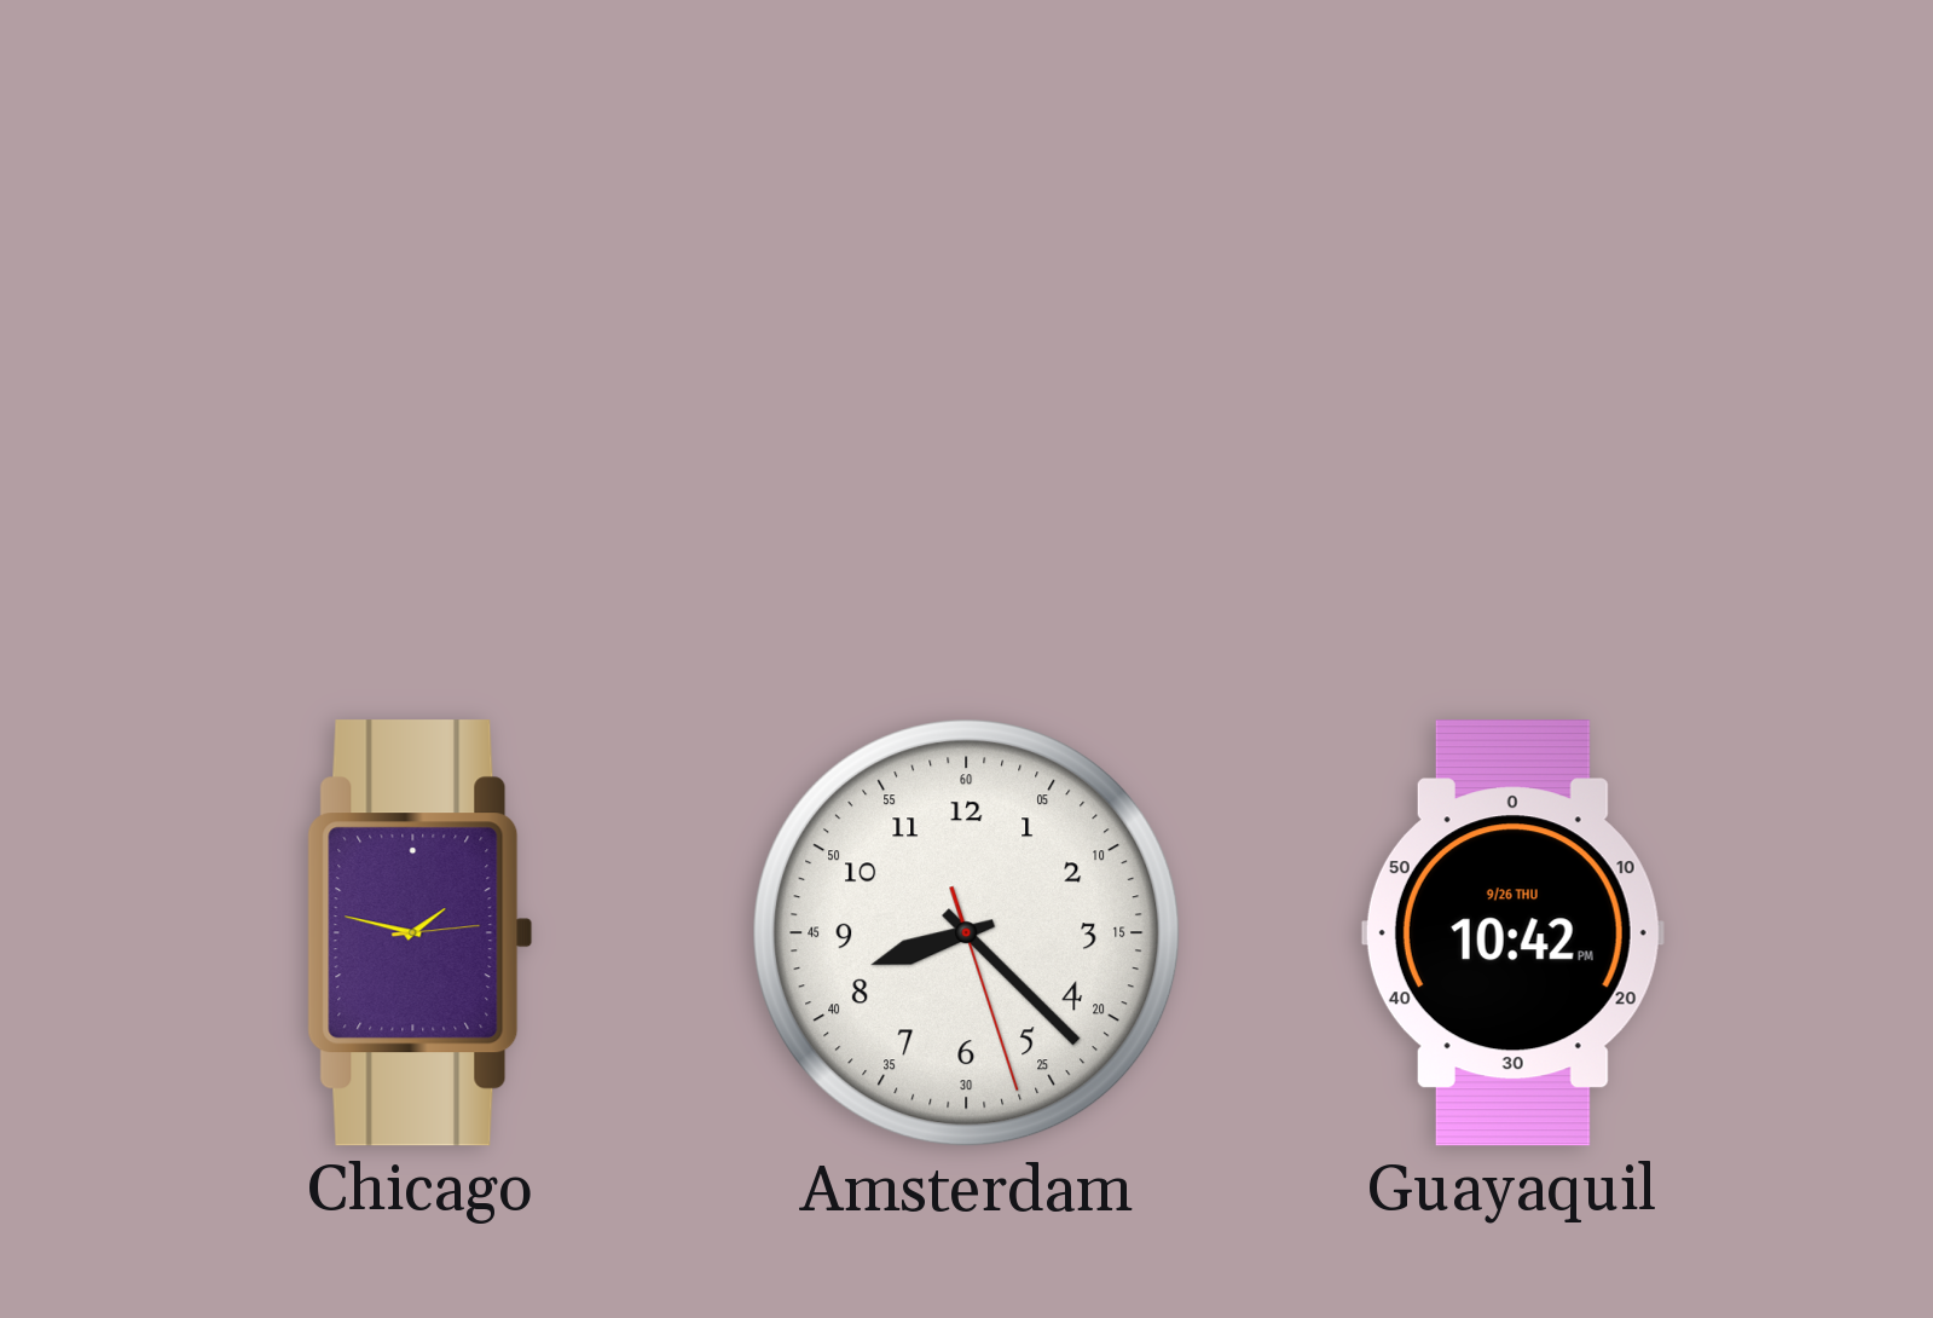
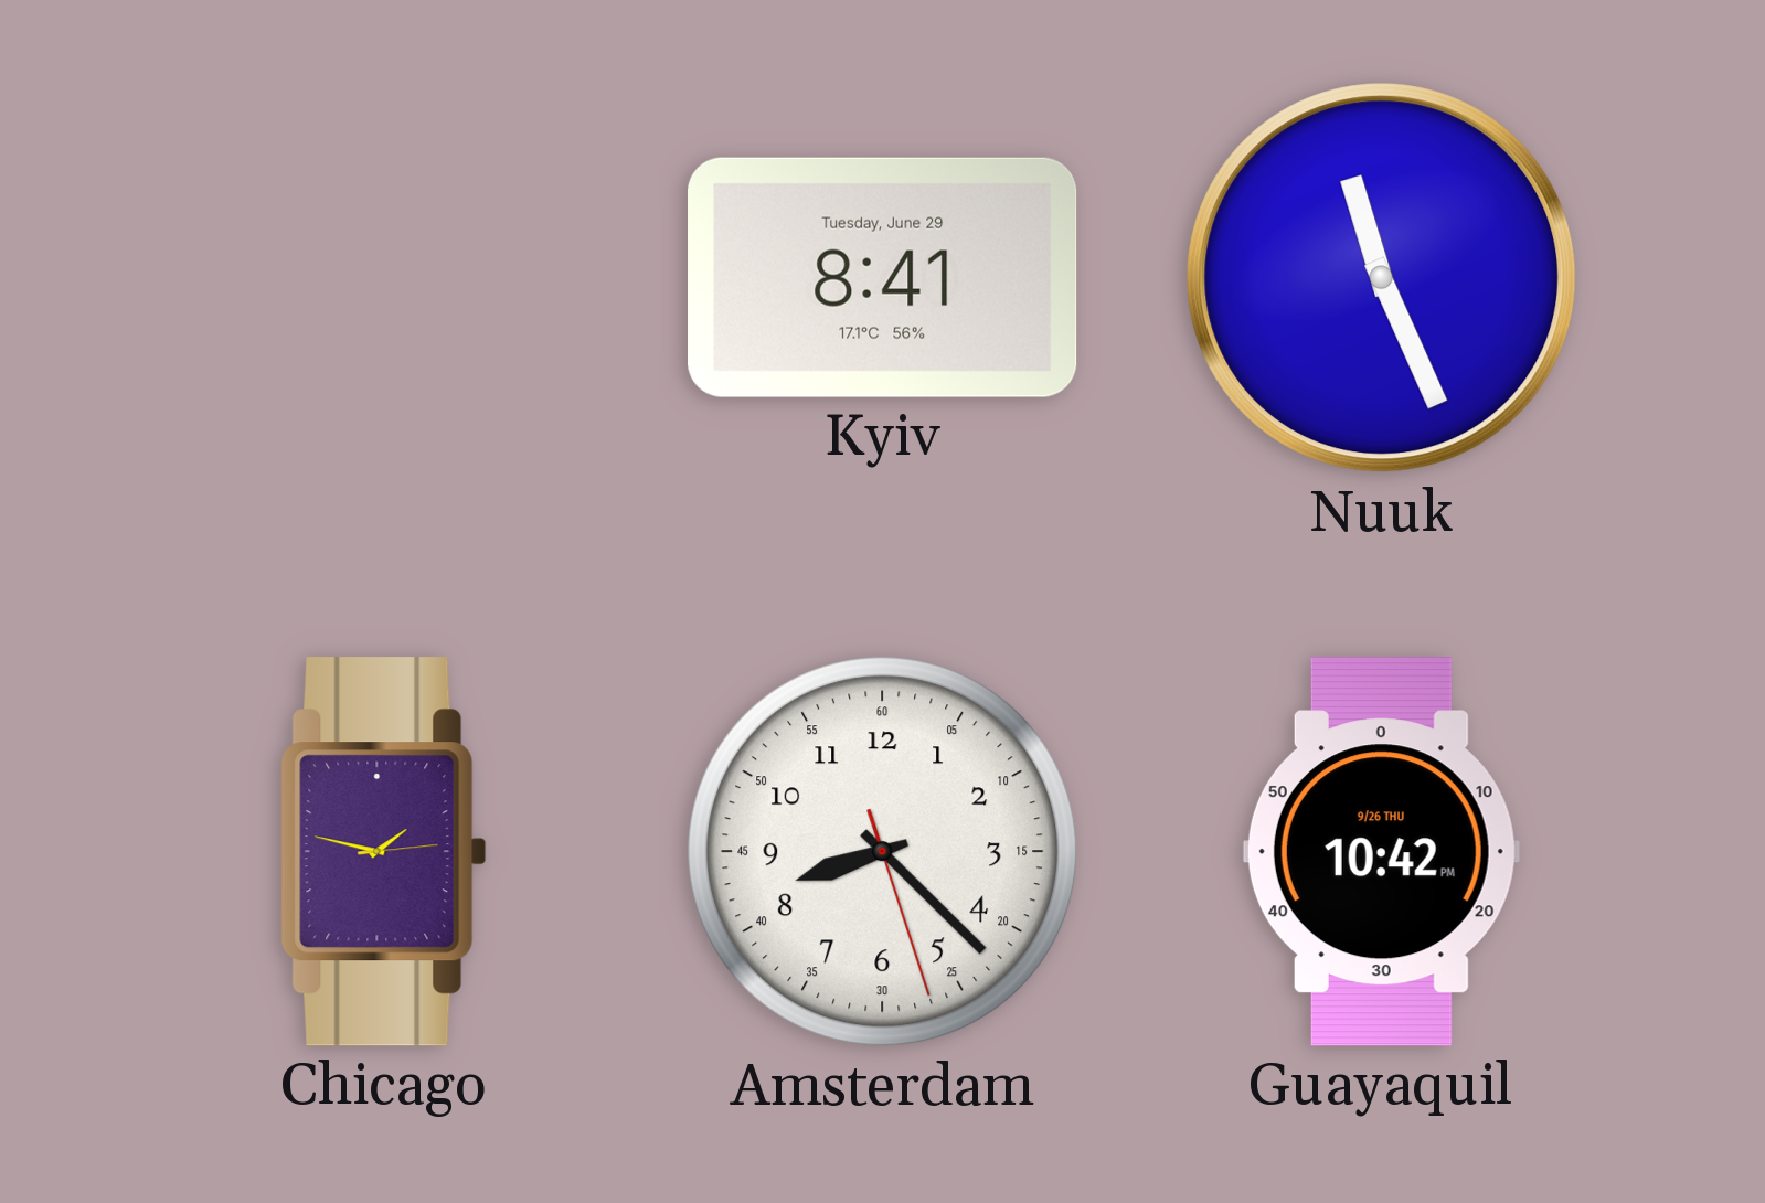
Kyiv: none -> 8:41
Nuuk: none -> 11:26
